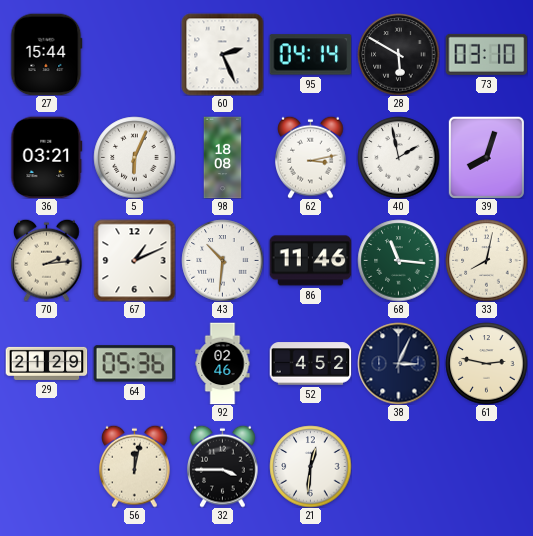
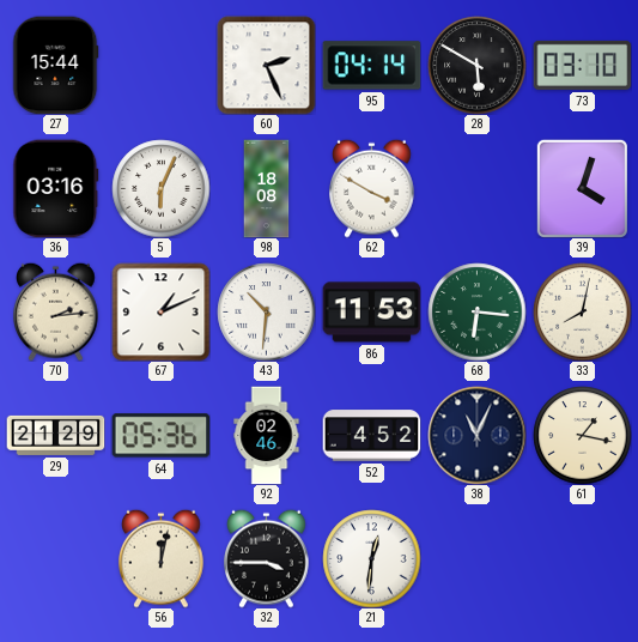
36: 03:21 -> 03:16
62: 3:13 -> 3:50
40: 1:58 -> none
39: 8:03 -> 4:03
86: 11:46 -> 11:53
68: 11:16 -> 6:16
38: 3:04 -> 11:04
61: 2:47 -> 1:17
